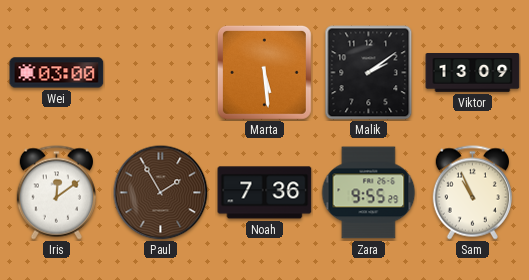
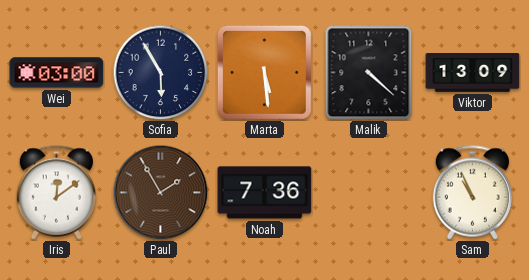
Sofia: none -> 5:55
Malik: 2:09 -> 4:22
Zara: 9:55 -> none
